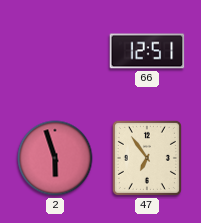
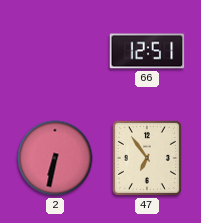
2: 5:57 -> 6:32
